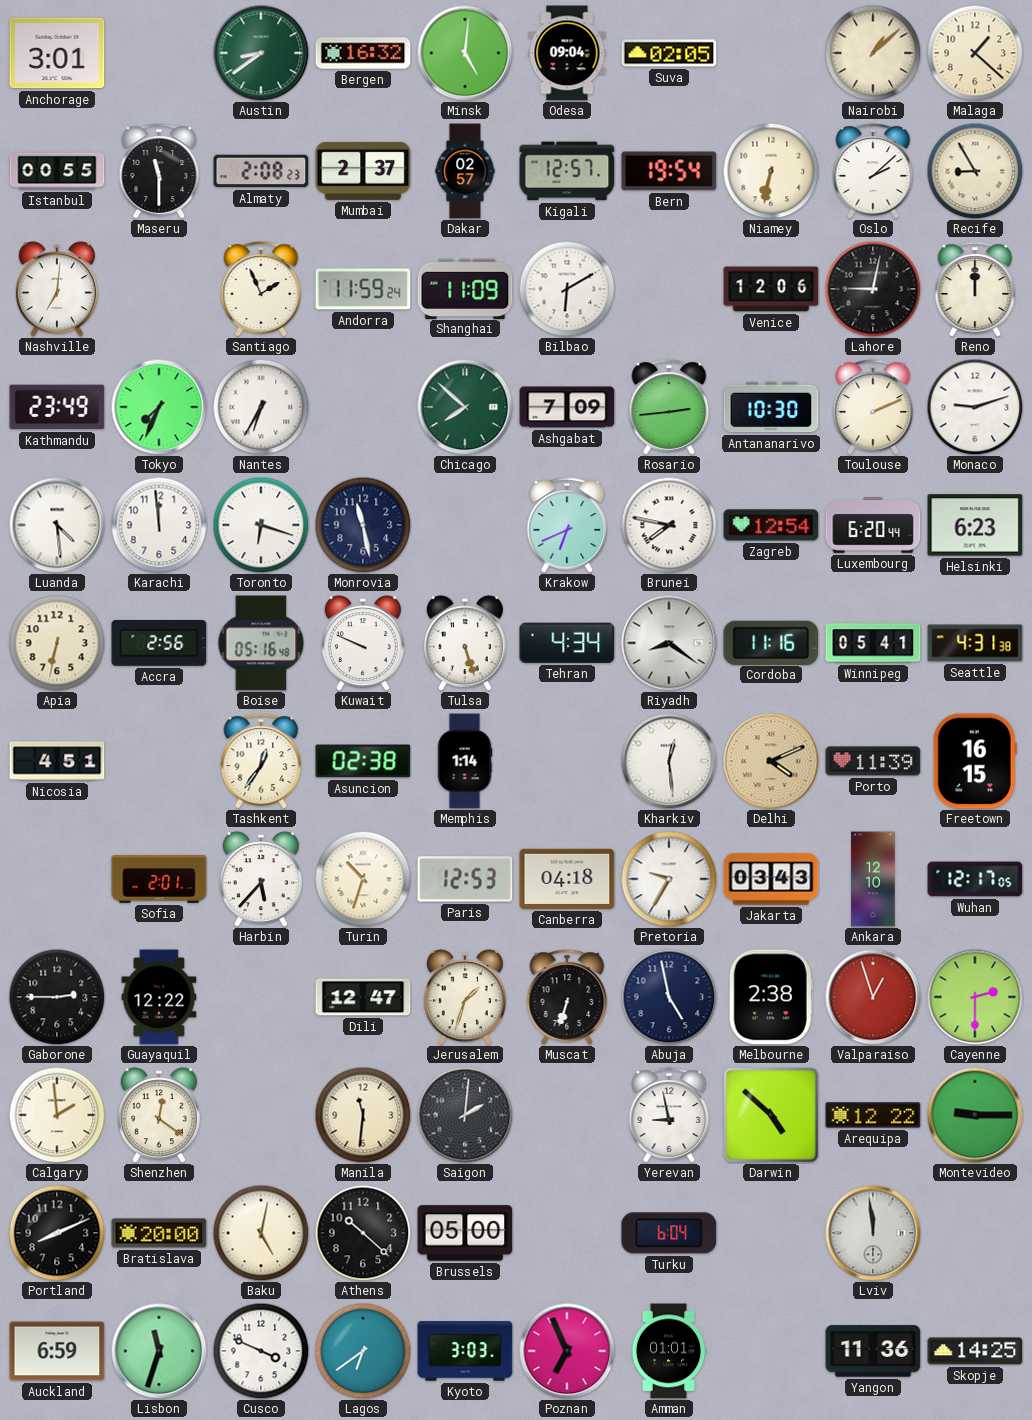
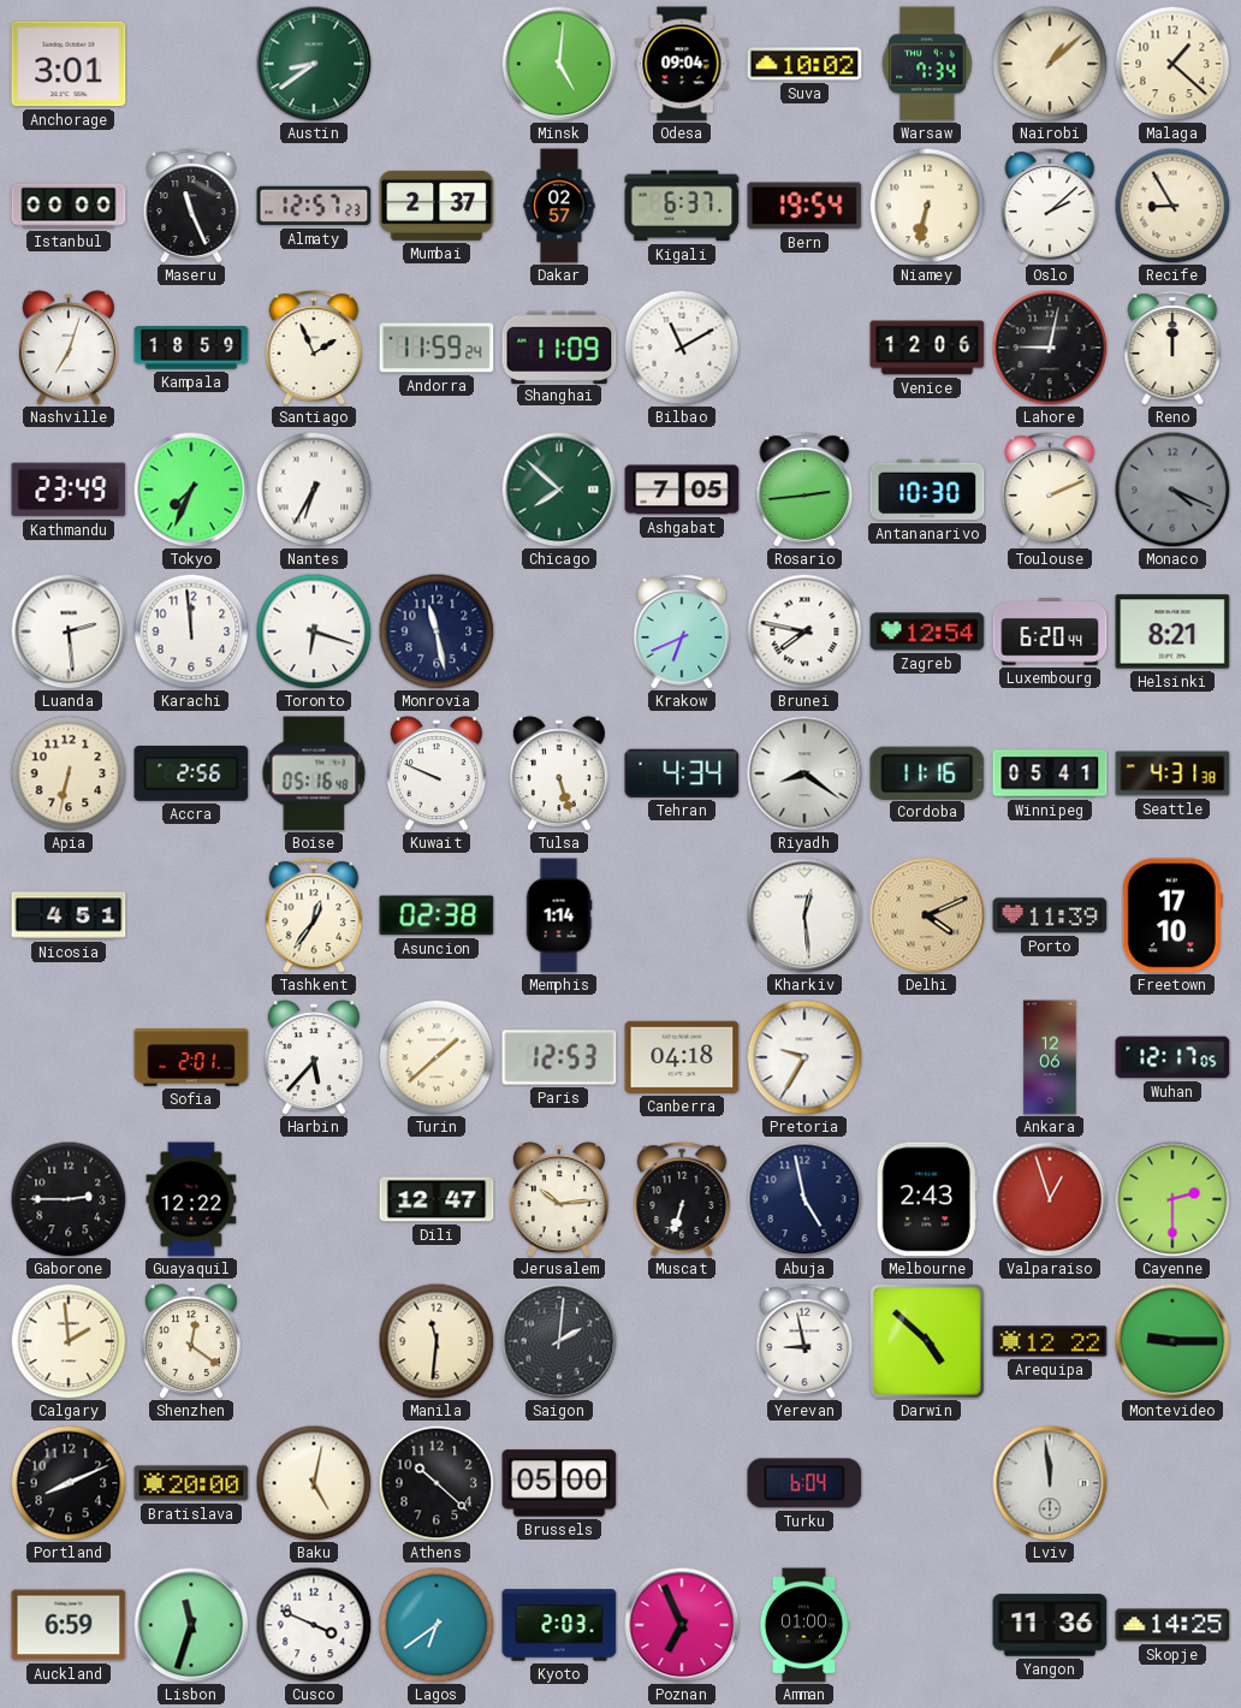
Bergen: 16:32 -> none
Suva: 02:05 -> 10:02
Warsaw: none -> 7:34
Istanbul: 00:55 -> 00:00
Maseru: 11:30 -> 11:26
Almaty: 2:08 -> 12:57
Kigali: 12:57 -> 6:37
Nashville: 7:01 -> 7:03
Kampala: none -> 18:59
Bilbao: 6:10 -> 11:10
Ashgabat: 7:09 -> 7:05
Monaco: 9:12 -> 4:19
Monaco dial: white -> grey
Luanda: 4:29 -> 2:29
Helsinki: 6:23 -> 8:21
Freetown: 16:15 -> 17:10
Turin: 10:33 -> 1:38
Jakarta: 03:43 -> none
Ankara: 12:10 -> 12:06
Jerusalem: 1:33 -> 10:14
Melbourne: 2:38 -> 2:43
Kyoto: 3:03 -> 2:03
Amman: 01:01 -> 01:00
